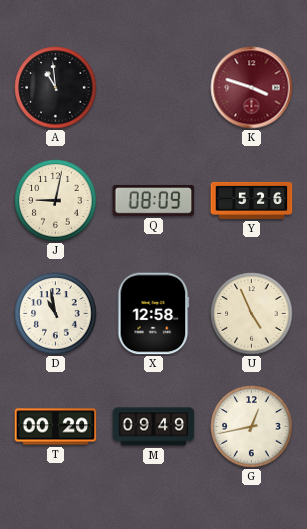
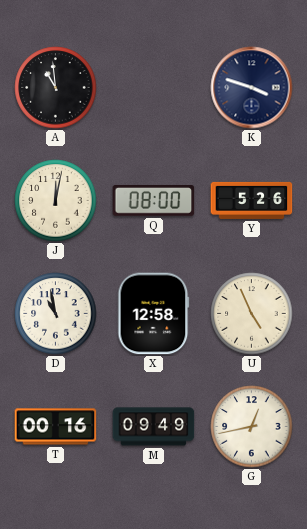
K dial: burgundy -> navy
J: 9:02 -> 12:02
Q: 08:09 -> 08:00
T: 00:20 -> 00:16
